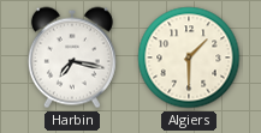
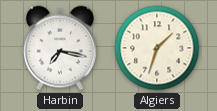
Algiers: 1:30 -> 1:33
